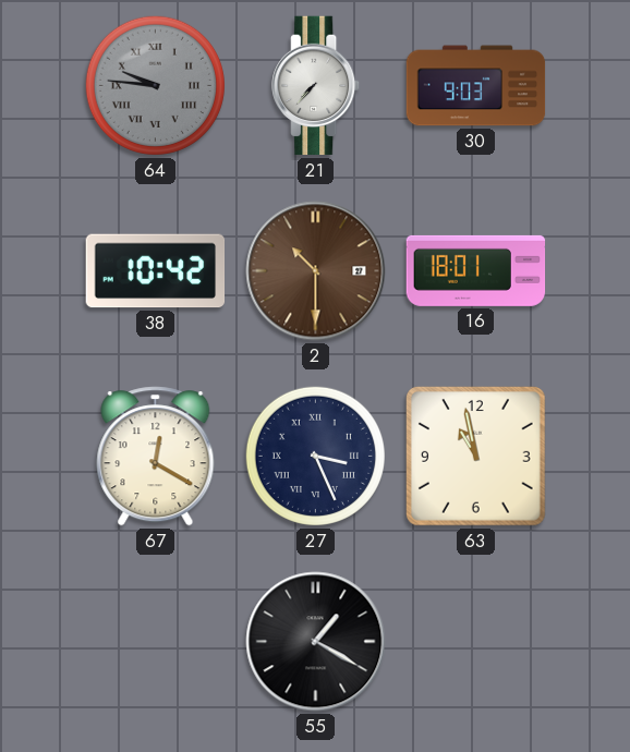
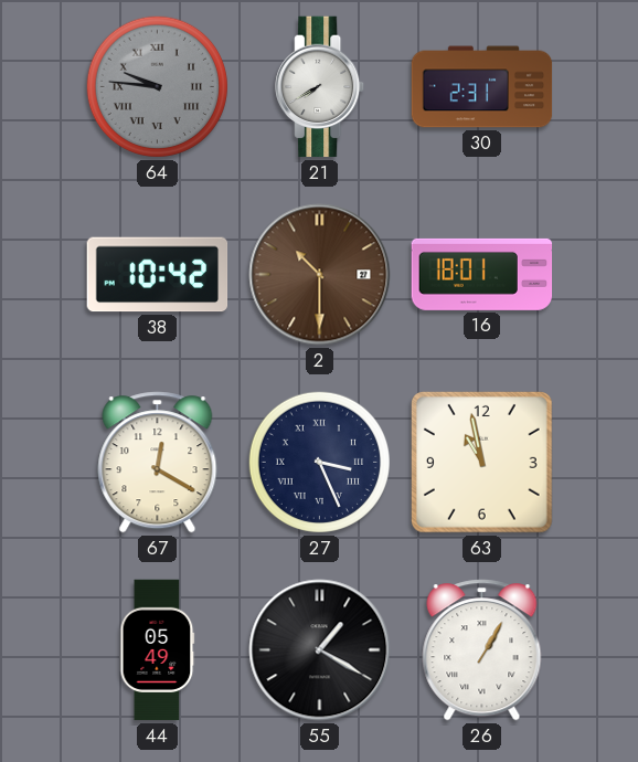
21: 7:37 -> 7:40
30: 9:03 -> 2:31
44: none -> 05:49
26: none -> 1:05
